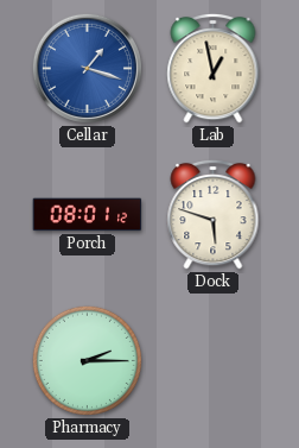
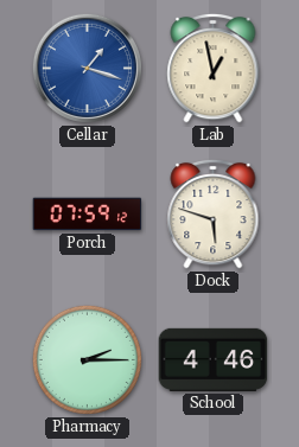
Porch: 08:01 -> 07:59
School: none -> 4:46
